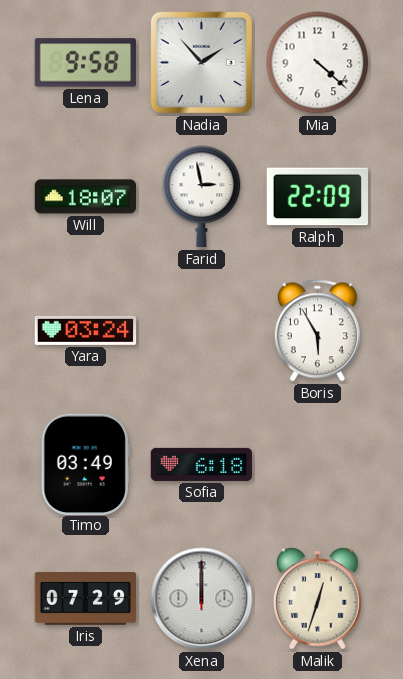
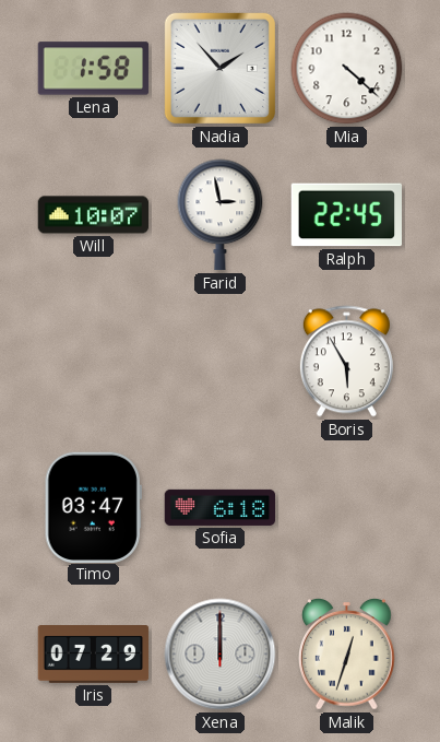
Lena: 9:58 -> 1:58
Will: 18:07 -> 10:07
Ralph: 22:09 -> 22:45
Yara: 03:24 -> none
Timo: 03:49 -> 03:47
